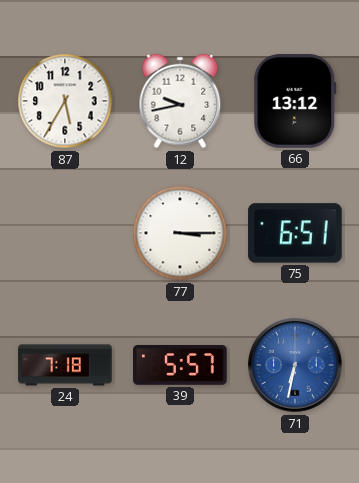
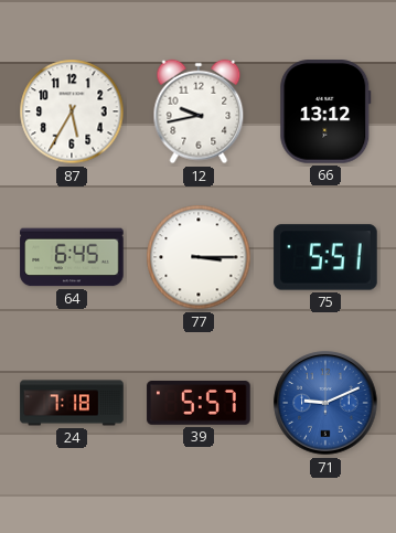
64: none -> 6:45
75: 6:51 -> 5:51
71: 6:32 -> 9:11
